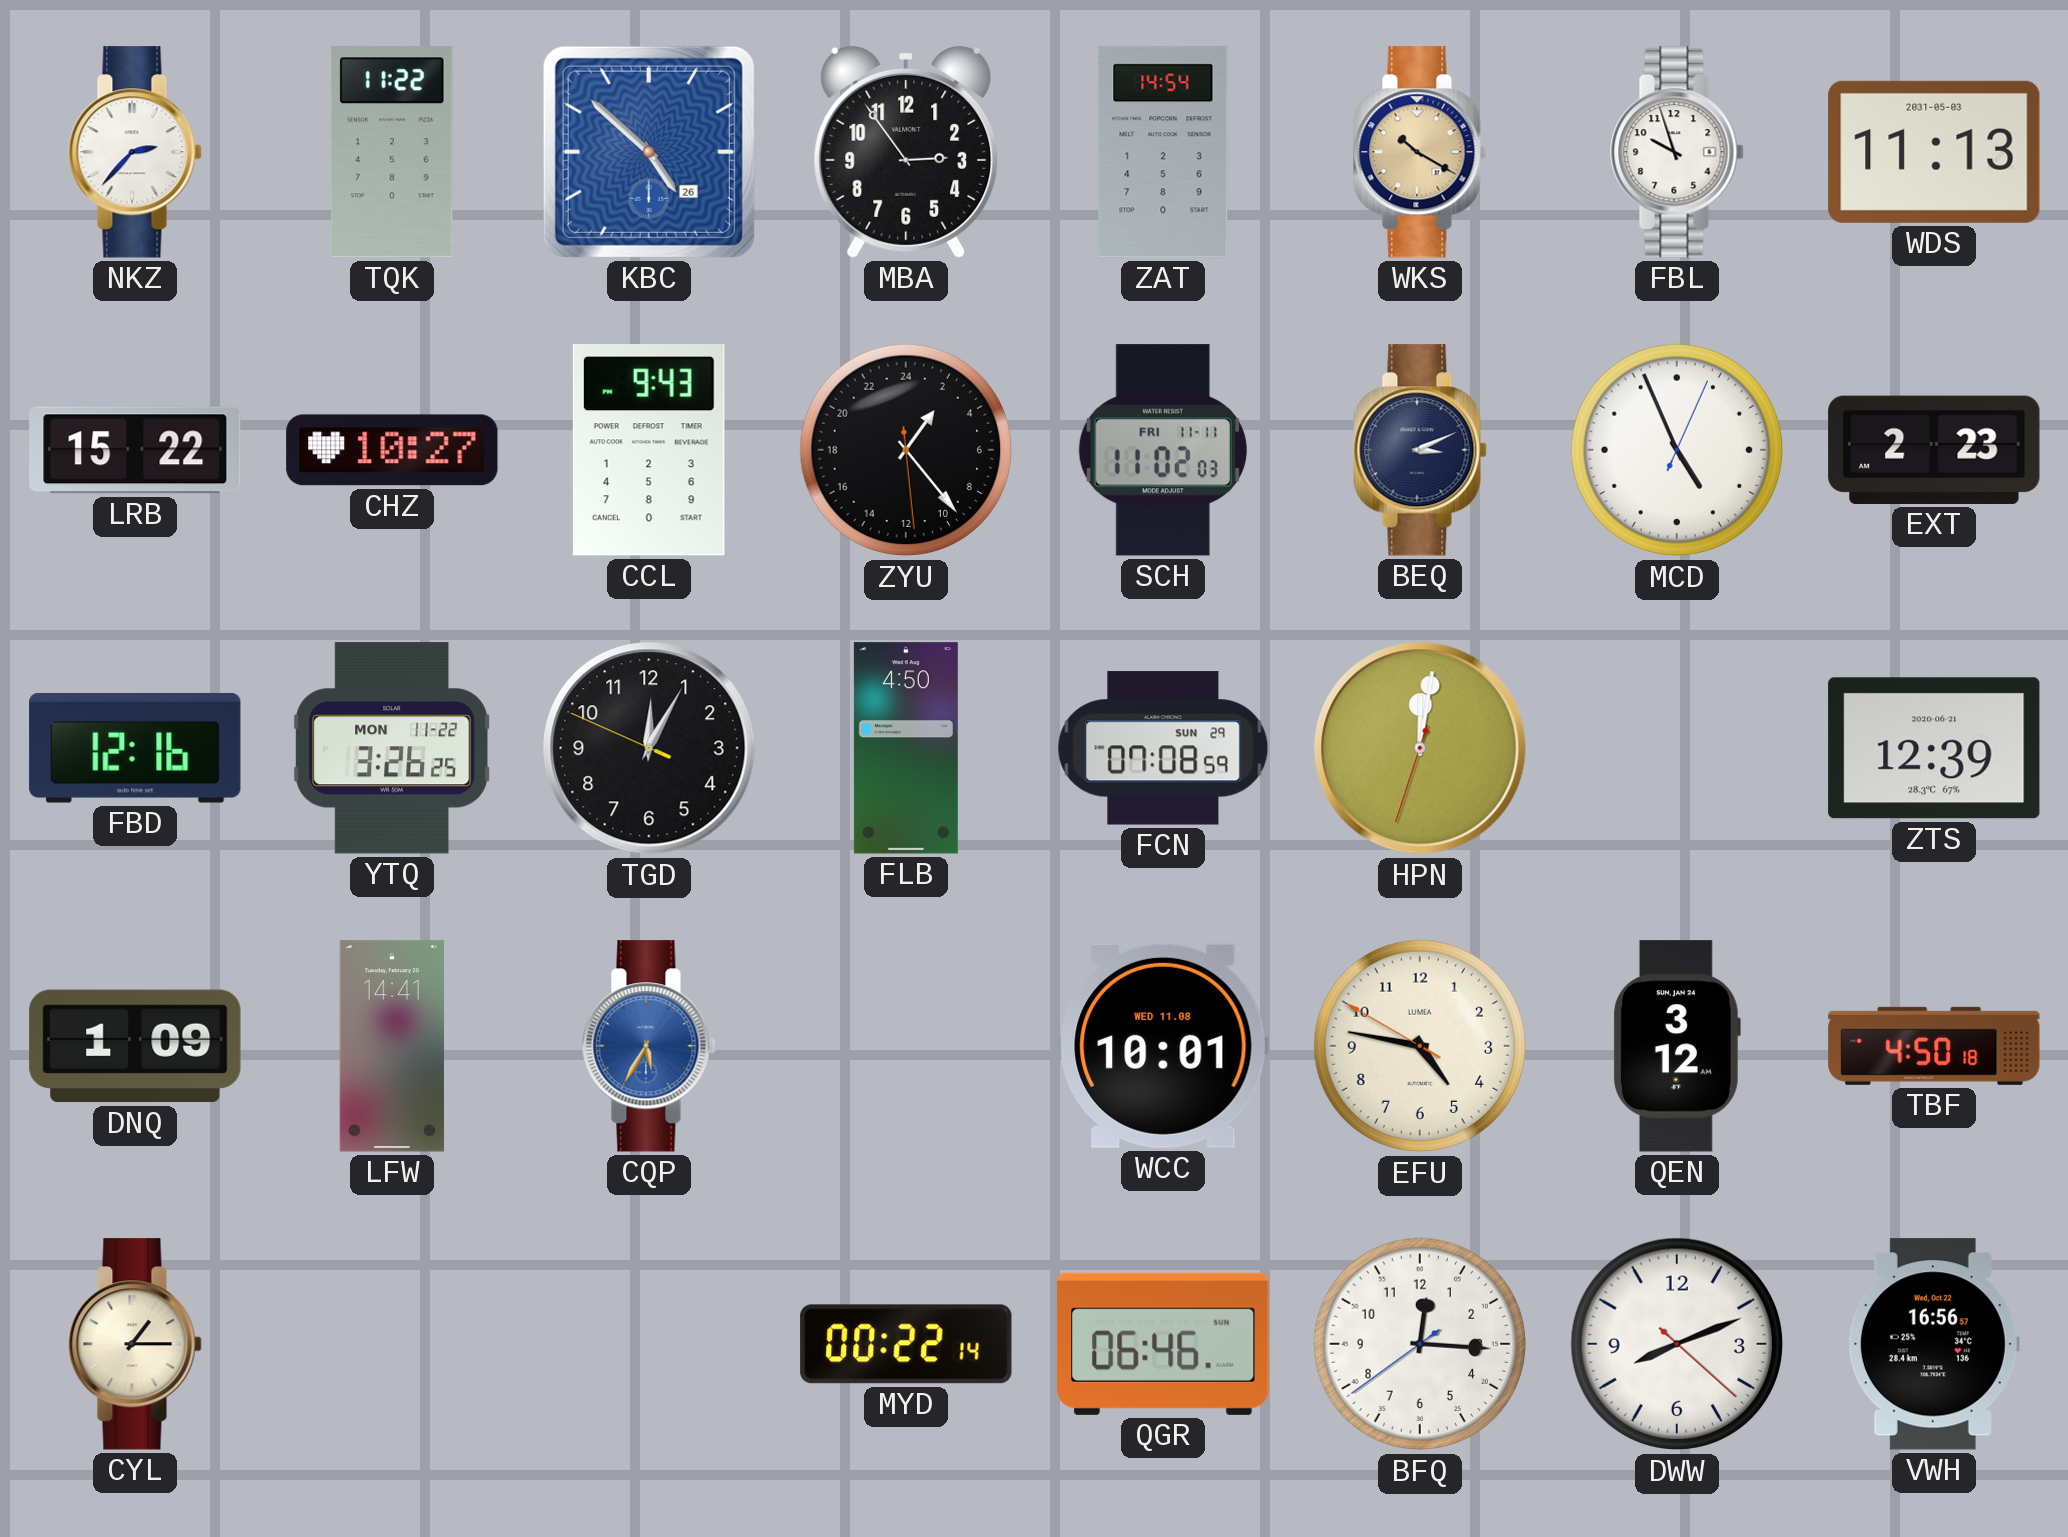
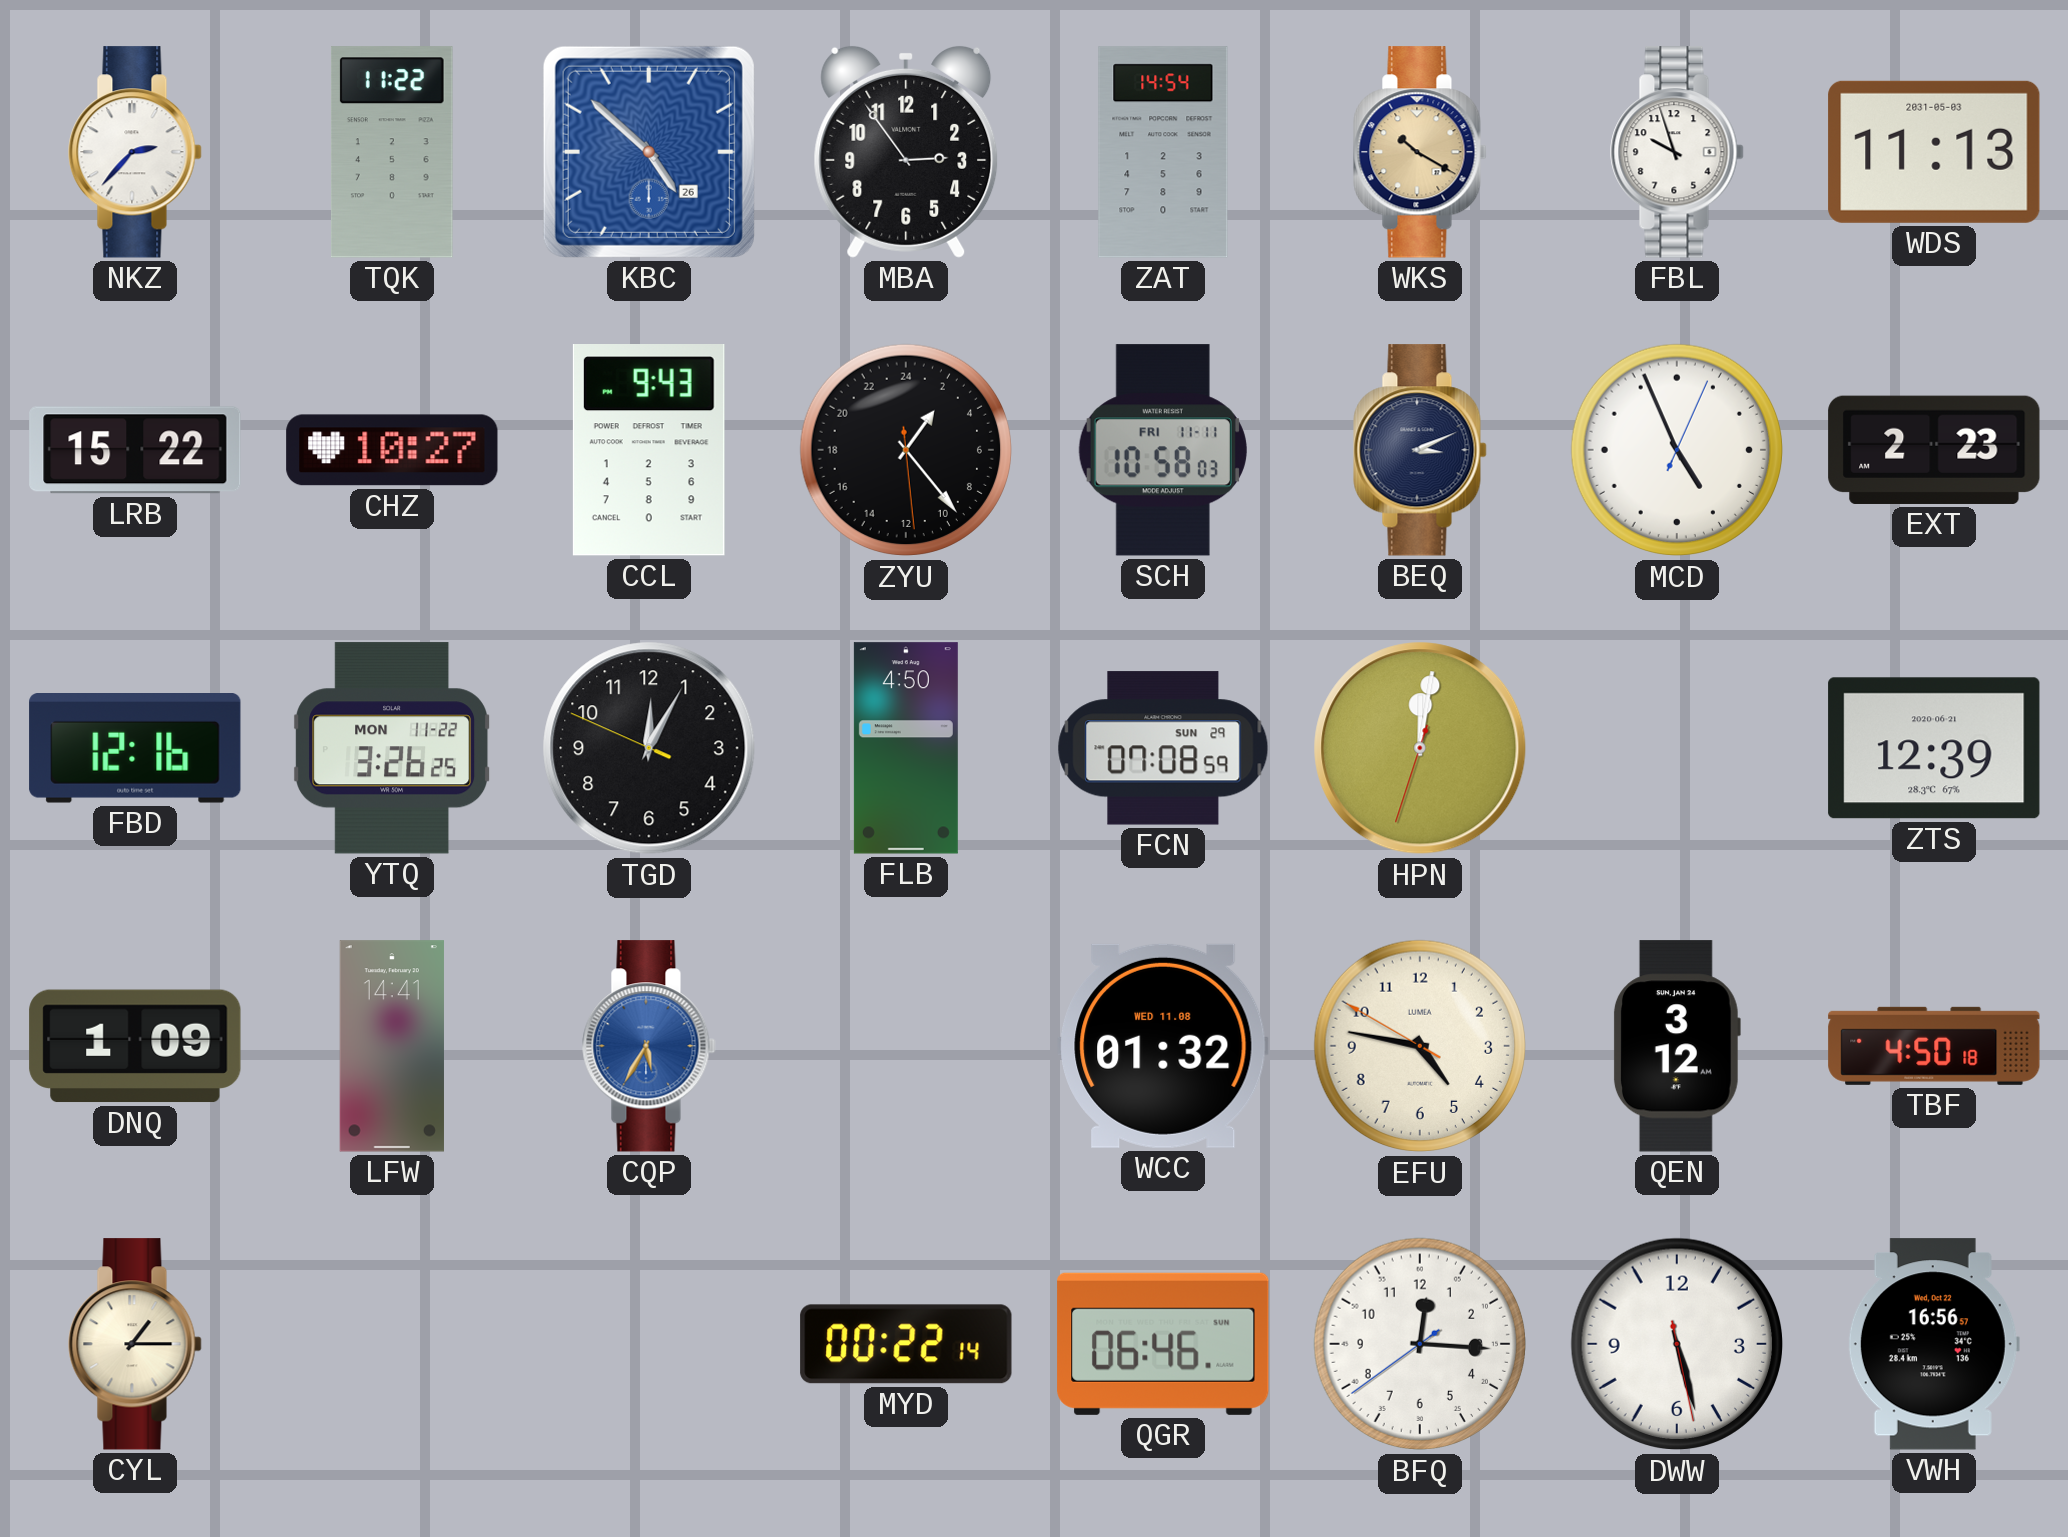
SCH: 11:02 -> 10:58
WCC: 10:01 -> 01:32
DWW: 8:11 -> 5:27
